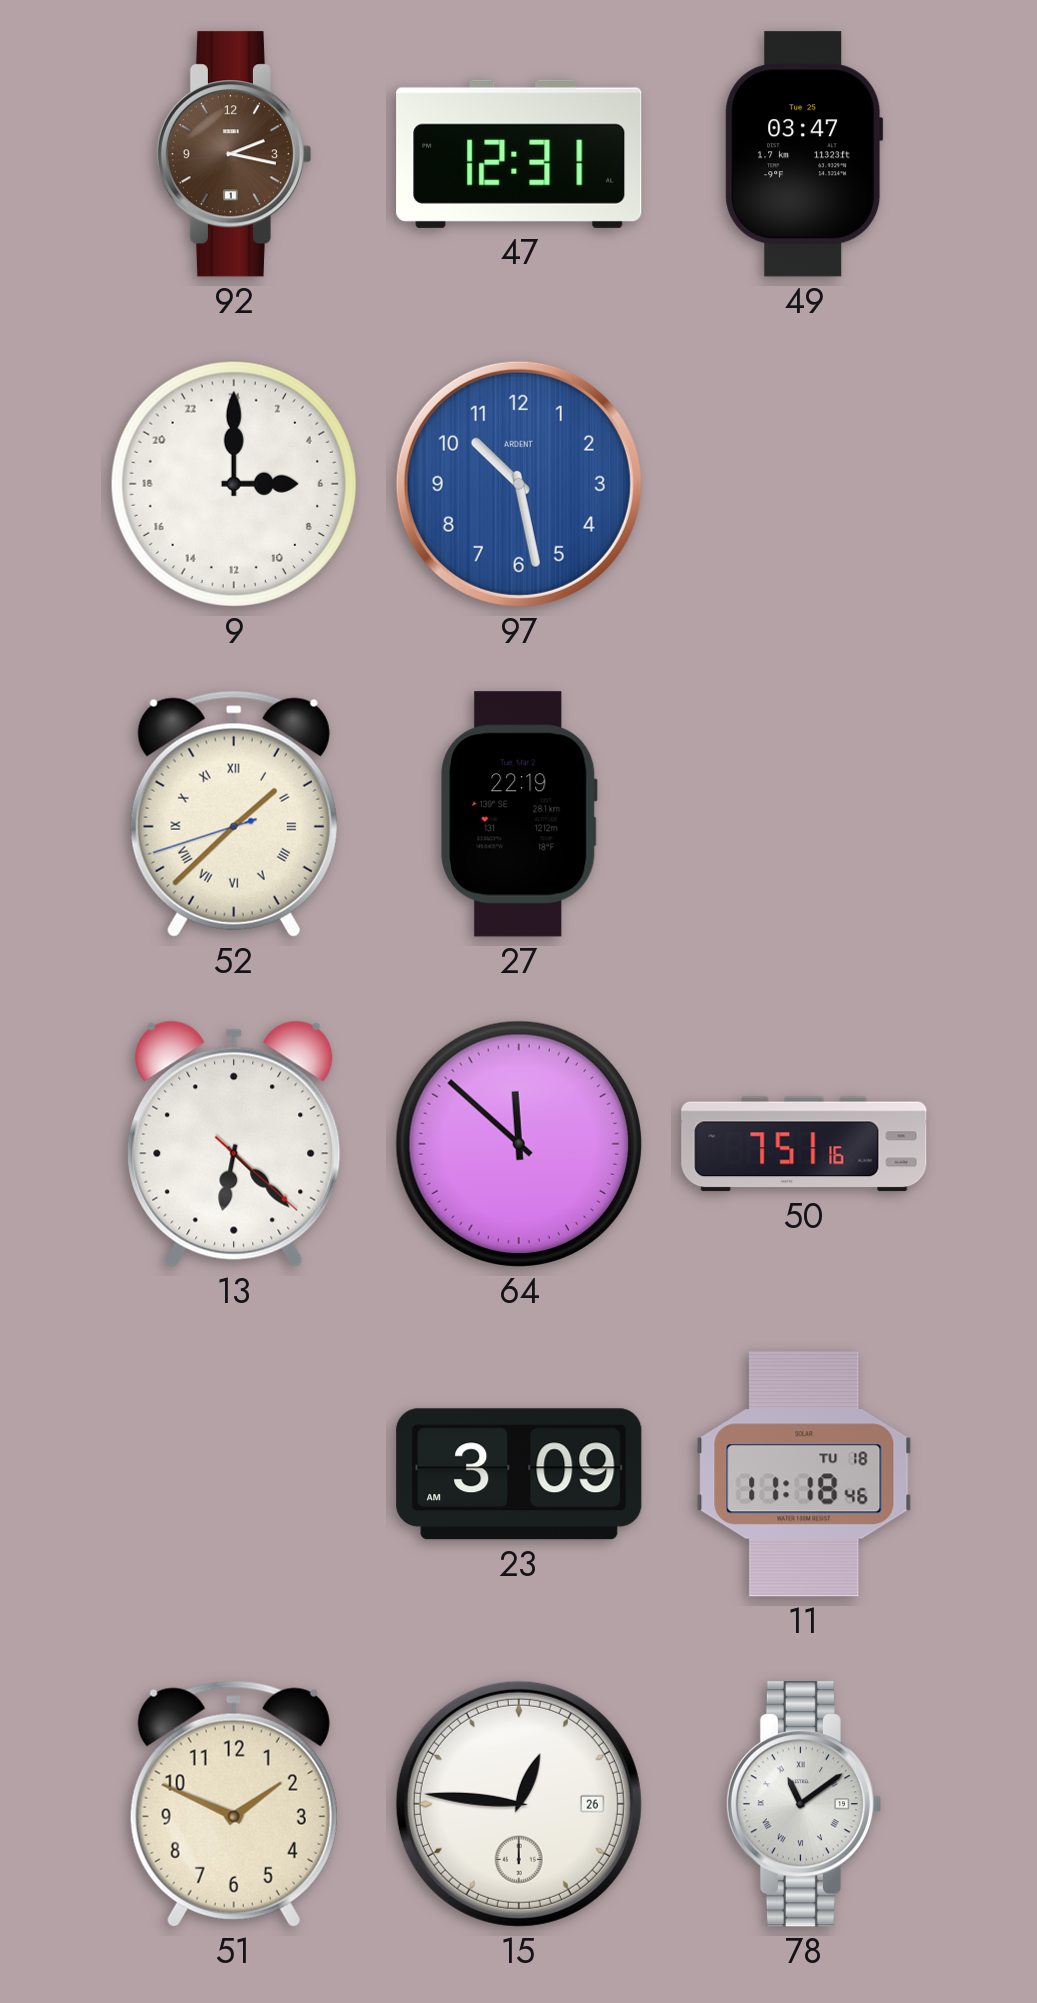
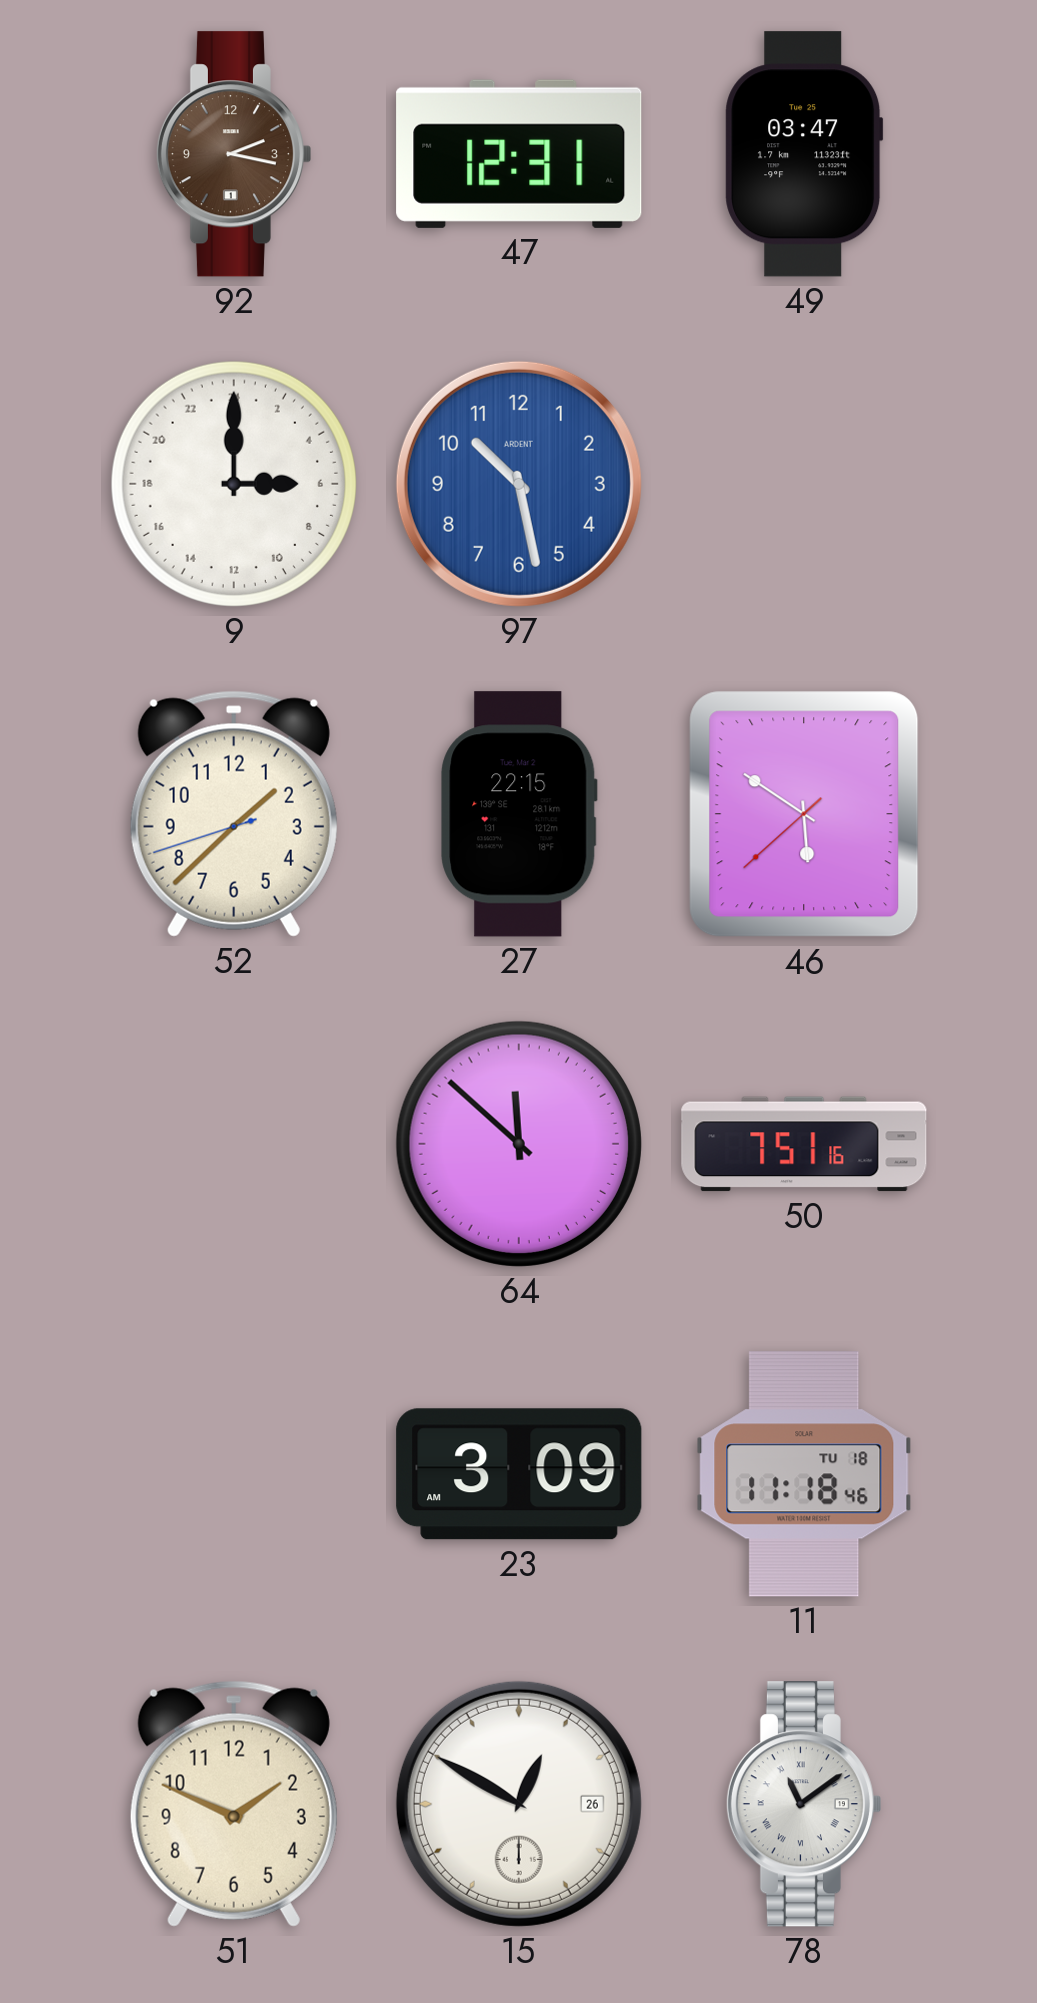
52 numerals: Roman -> Arabic
27: 22:19 -> 22:15
46: none -> 5:50
13: 6:22 -> none
15: 12:46 -> 12:50
